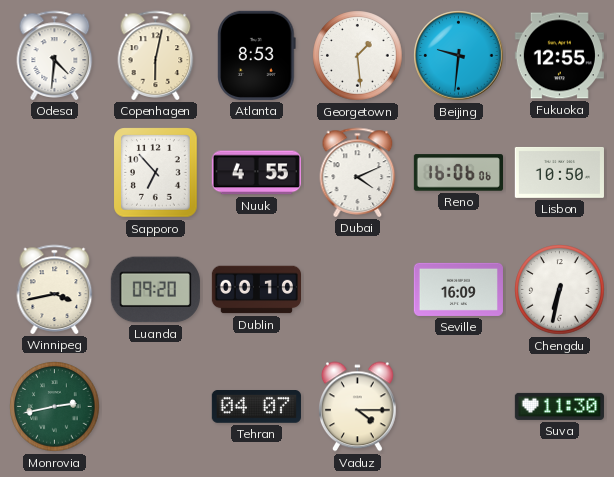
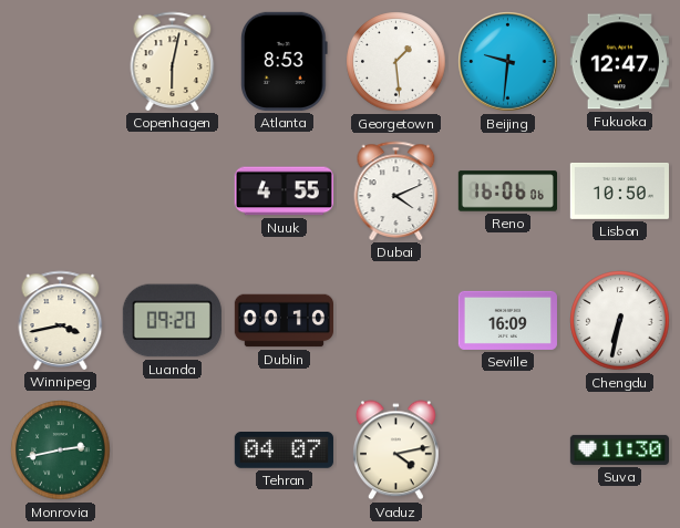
Odesa: 4:31 -> none
Fukuoka: 12:55 -> 12:47
Sapporo: 6:53 -> none
Vaduz: 4:15 -> 4:13
